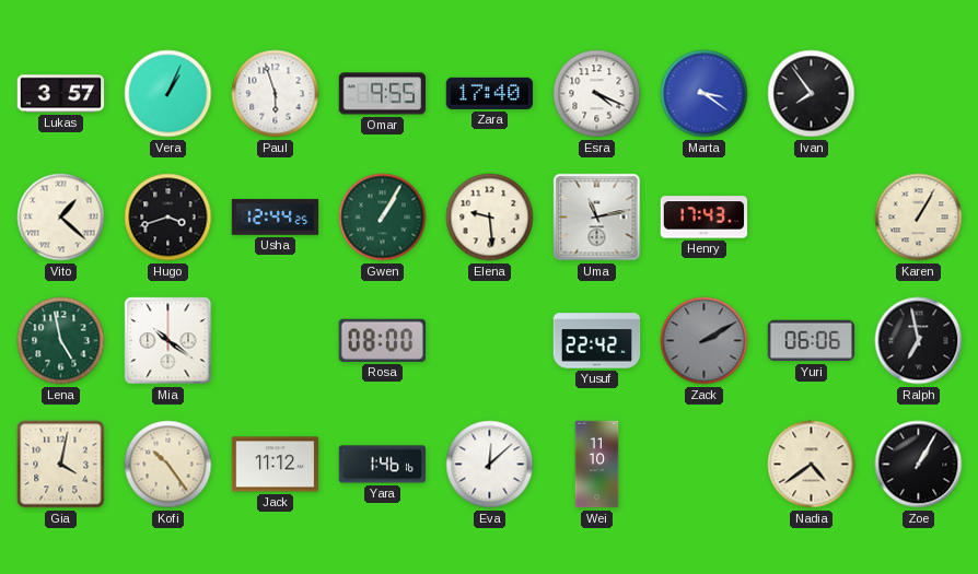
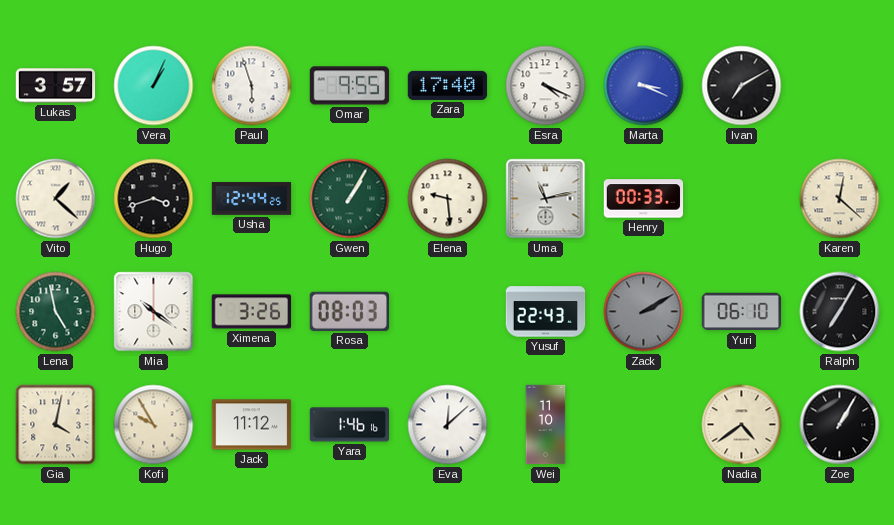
Marta: 3:21 -> 3:19
Ivan: 7:54 -> 7:10
Henry: 17:43 -> 00:33
Karen: 1:05 -> 12:22
Ximena: none -> 3:26
Rosa: 08:00 -> 08:03
Yusuf: 22:42 -> 22:43
Yuri: 06:06 -> 06:10
Ralph: 6:58 -> 7:05
Kofi: 10:24 -> 9:55
